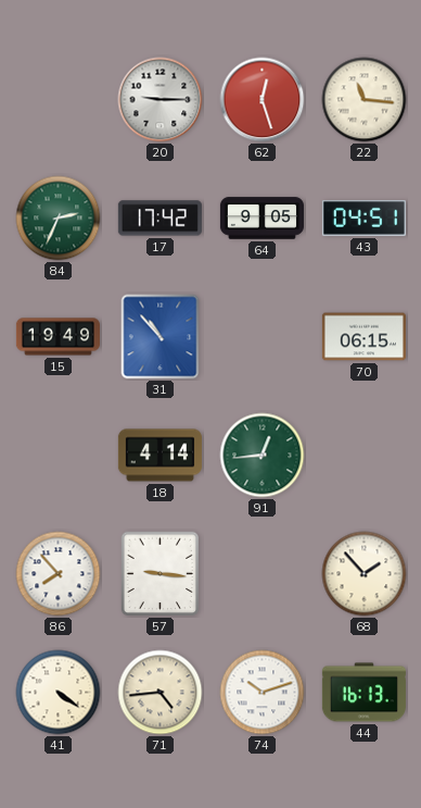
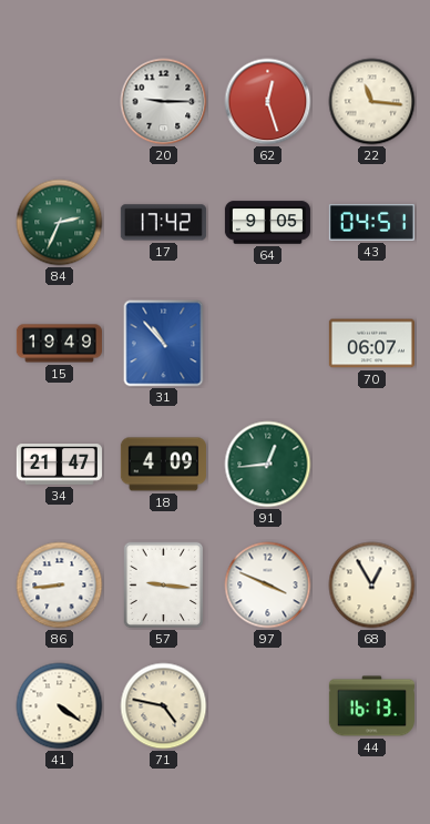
70: 06:15 -> 06:07
34: none -> 21:47
18: 4:14 -> 4:09
86: 7:53 -> 8:44
97: none -> 3:49
68: 1:53 -> 12:55
71: 4:44 -> 4:47
74: 10:12 -> none
